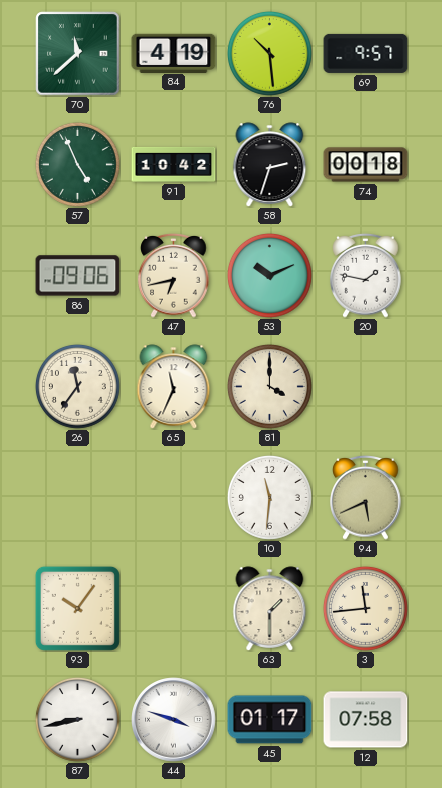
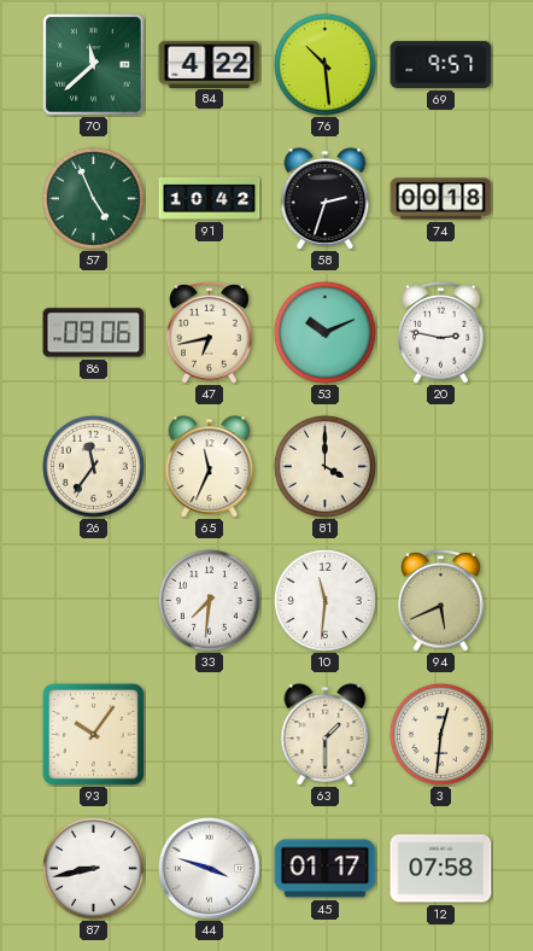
84: 4:19 -> 4:22
20: 1:47 -> 2:47
33: none -> 7:31
3: 11:44 -> 12:31
